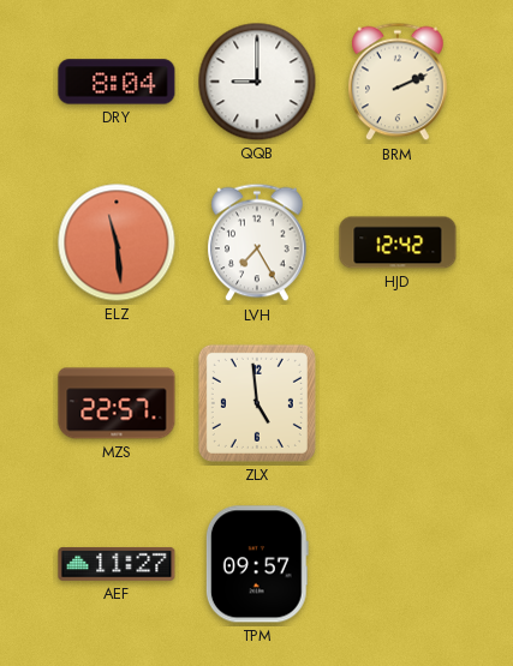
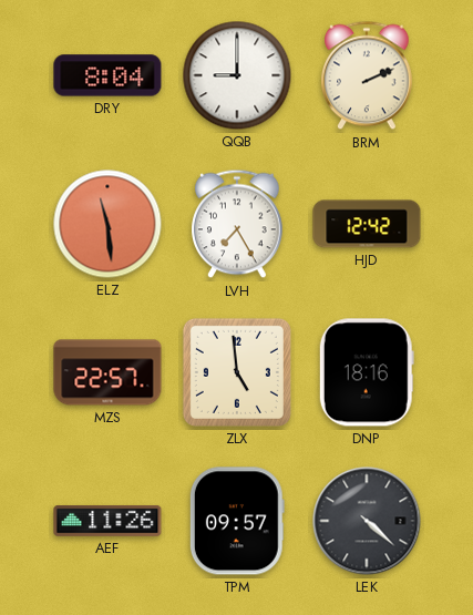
DNP: none -> 18:16
AEF: 11:27 -> 11:26
LEK: none -> 4:22
